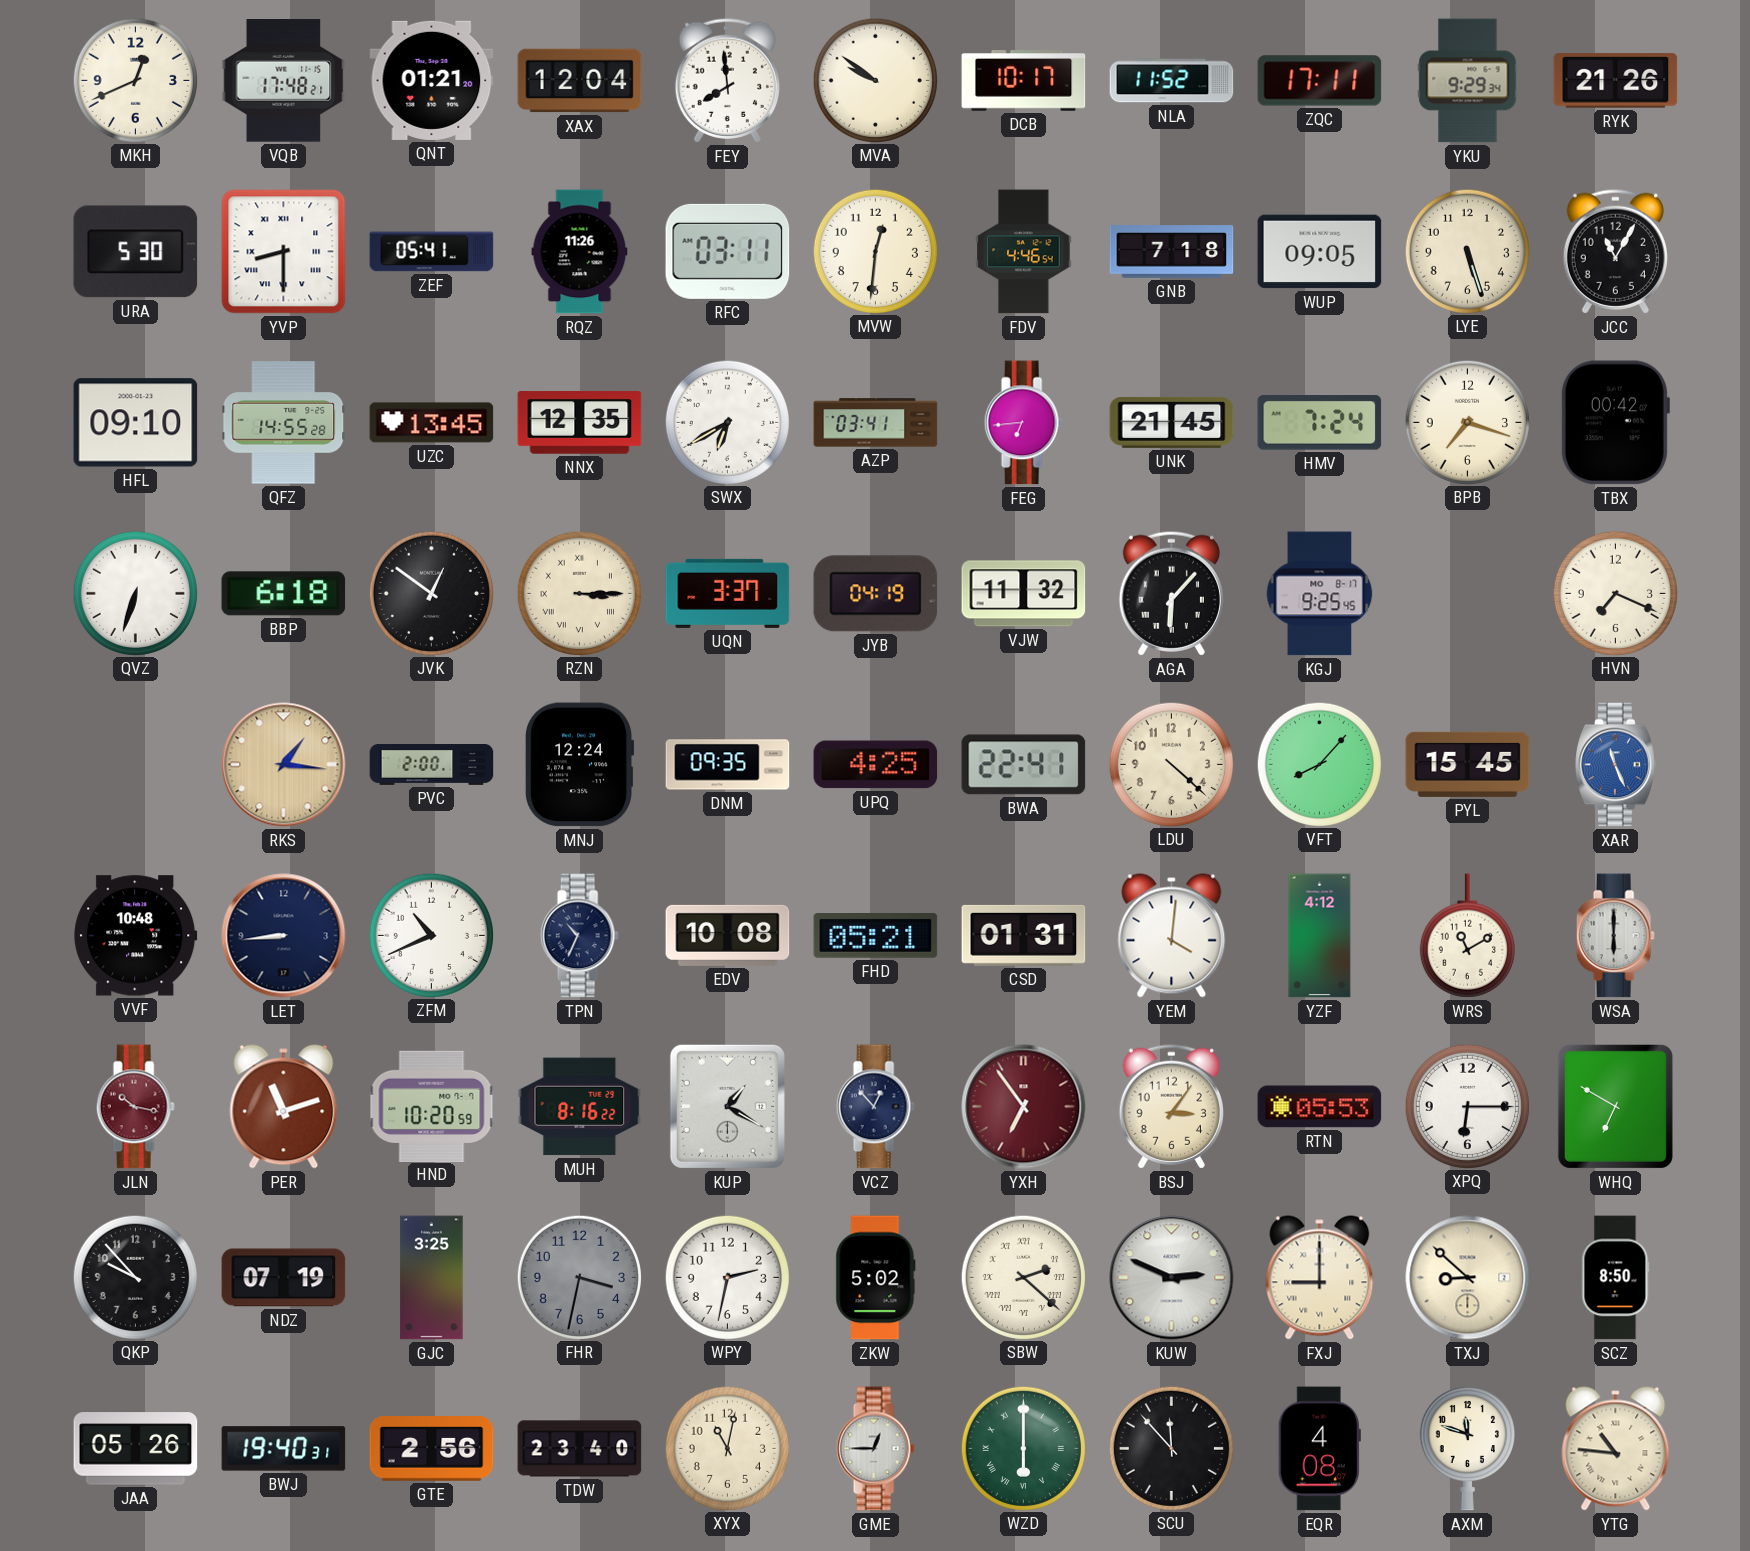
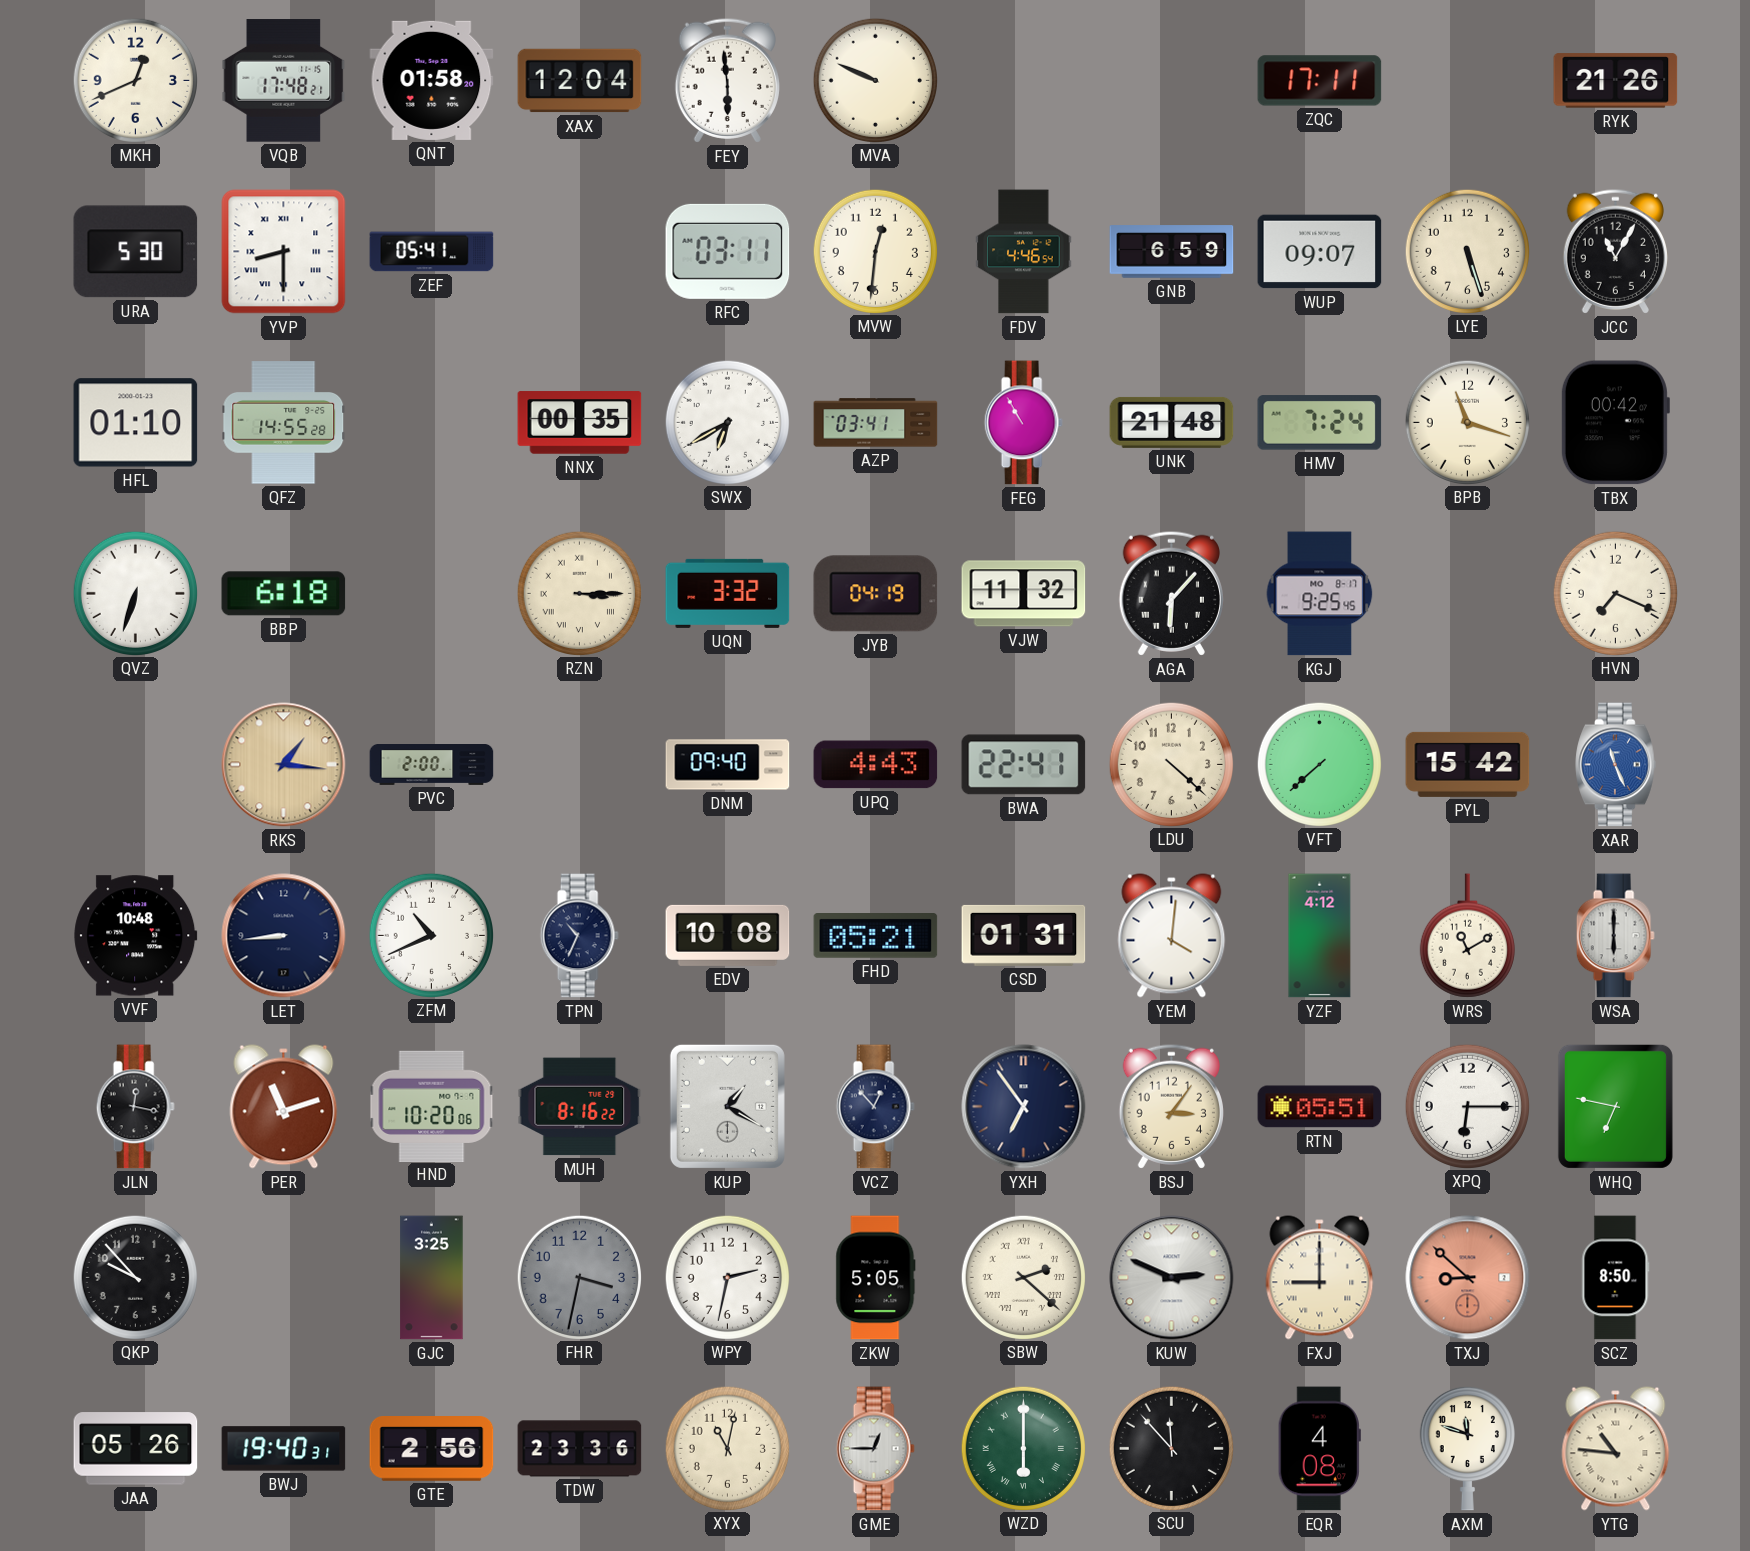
QNT: 01:21 -> 01:58
FEY: 7:59 -> 5:59
MVA: 9:51 -> 9:49
DCB: 10:17 -> none
NLA: 11:52 -> none
YKU: 9:29 -> none
RQZ: 11:26 -> none
GNB: 7:18 -> 6:59
WUP: 09:05 -> 09:07
HFL: 09:10 -> 01:10
UZC: 13:45 -> none
NNX: 12:35 -> 00:35
FEG: 6:44 -> 10:55
UNK: 21:45 -> 21:48
BPB: 7:18 -> 11:18
JVK: 12:51 -> none
UQN: 3:37 -> 3:32
MNJ: 12:24 -> none
DNM: 09:35 -> 09:40
UPQ: 4:25 -> 4:43
VFT: 8:07 -> 7:38
PYL: 15:45 -> 15:42
JLN: 10:17 -> 12:17
JLN dial: burgundy -> black
HND: 10:20:59 -> 10:20:06
YXH dial: burgundy -> navy
RTN: 05:53 -> 05:51
WHQ: 6:50 -> 6:47
NDZ: 07:19 -> none
ZKW: 5:02 -> 5:05
TXJ dial: cream -> salmon
TDW: 23:40 -> 23:36
